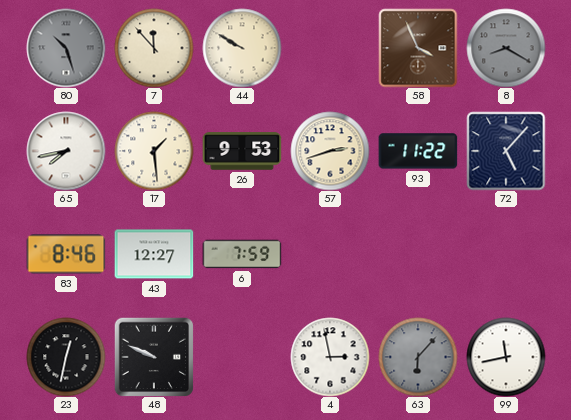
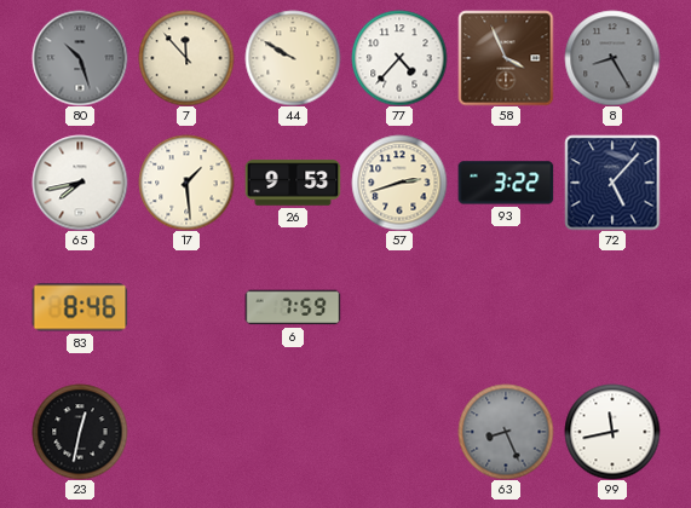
77: none -> 4:37
8: 8:20 -> 8:25
93: 11:22 -> 3:22
43: 12:27 -> none
48: 9:49 -> none
4: 2:58 -> none
63: 6:07 -> 8:26
